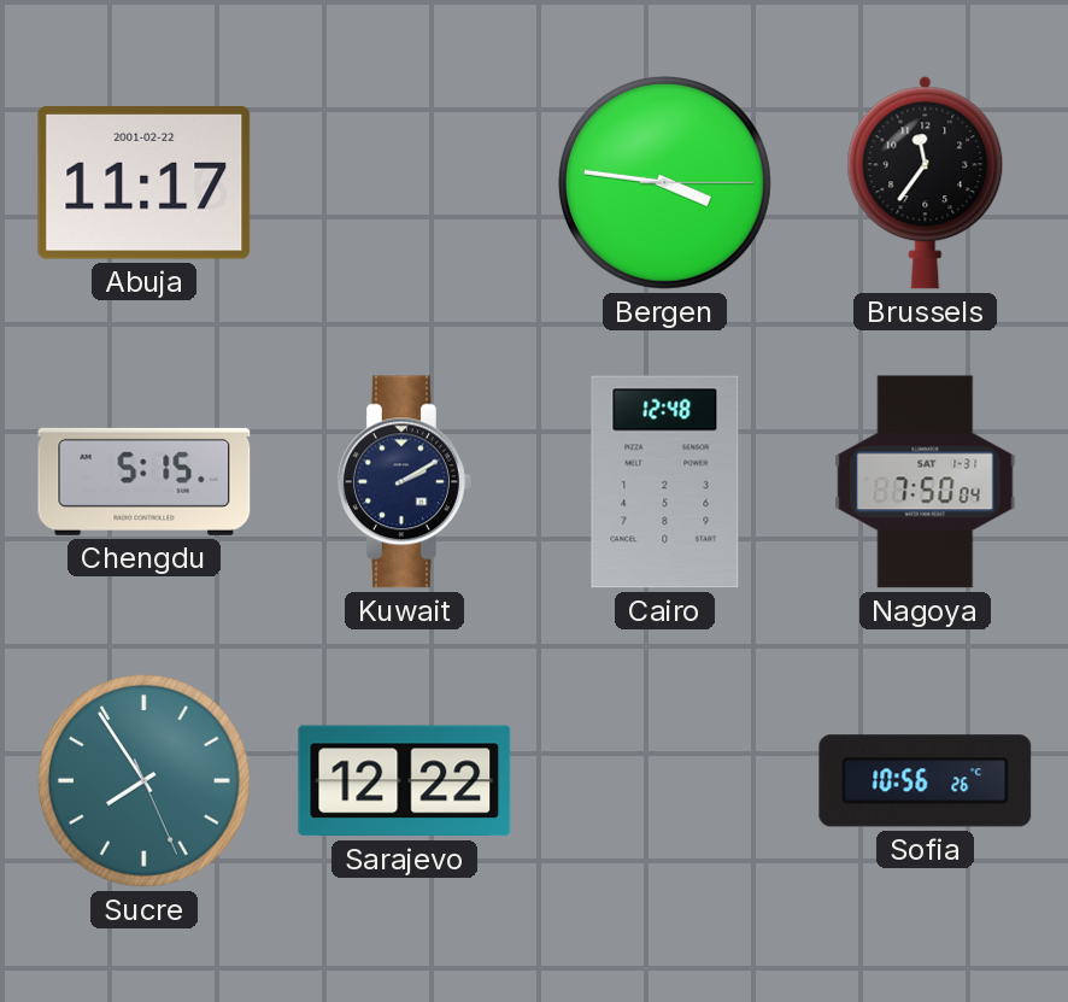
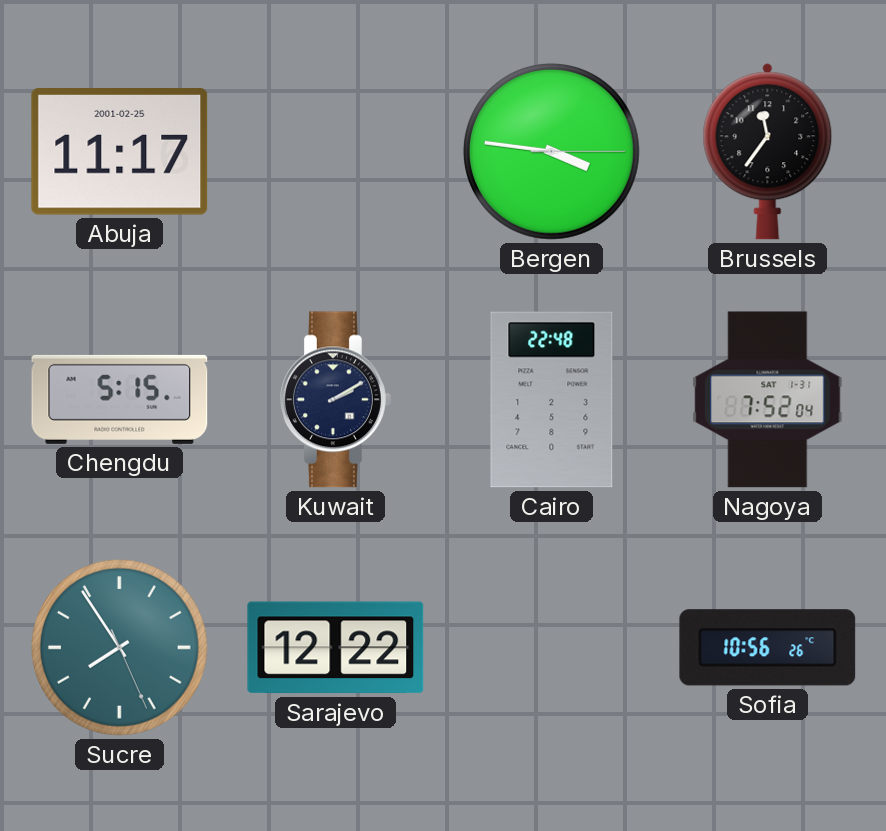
Abuja date: 2001-02-22 -> 2001-02-25
Cairo: 12:48 -> 22:48
Nagoya: 7:50 -> 7:52
